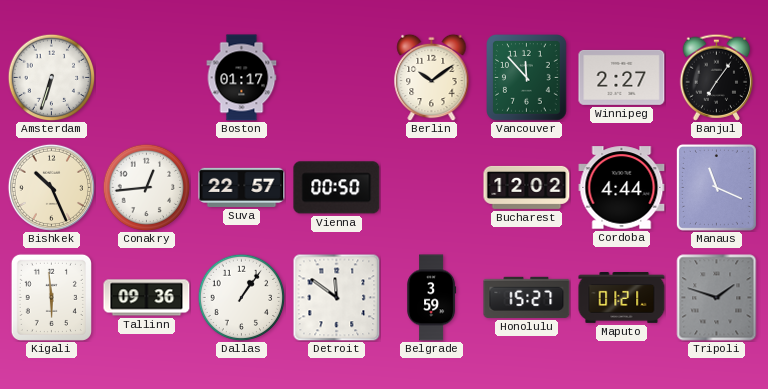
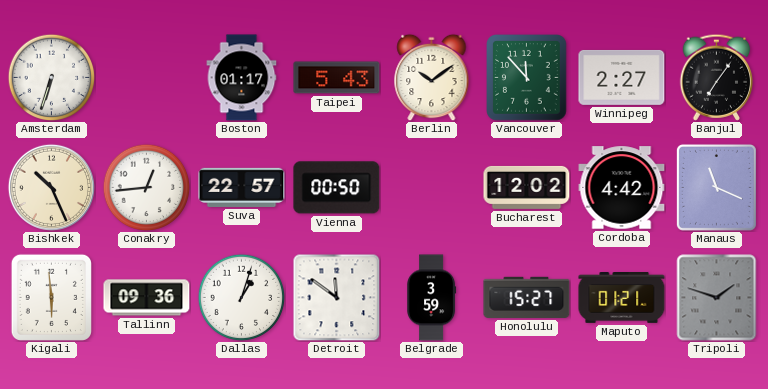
Taipei: none -> 5:43
Cordoba: 4:44 -> 4:42
Dallas: 1:06 -> 1:03
